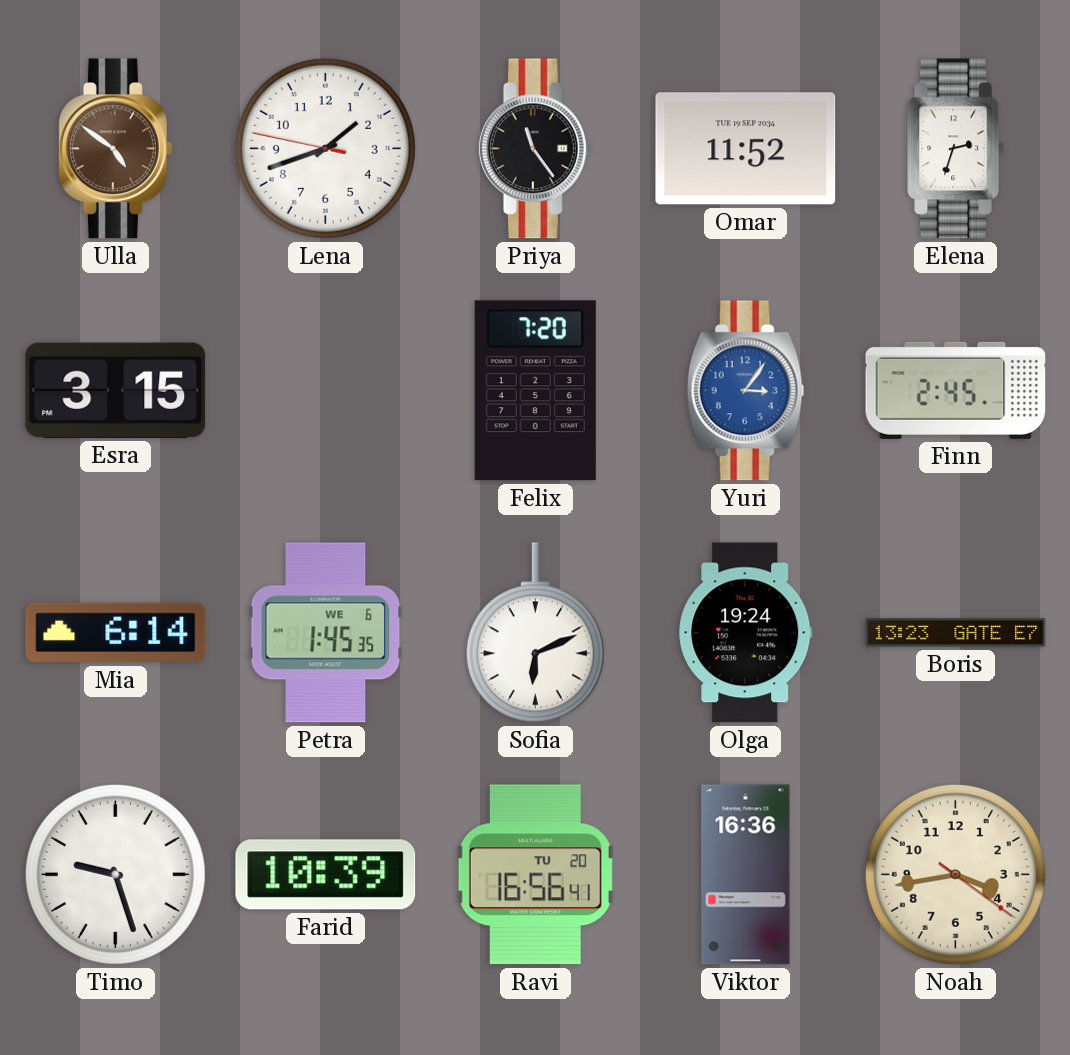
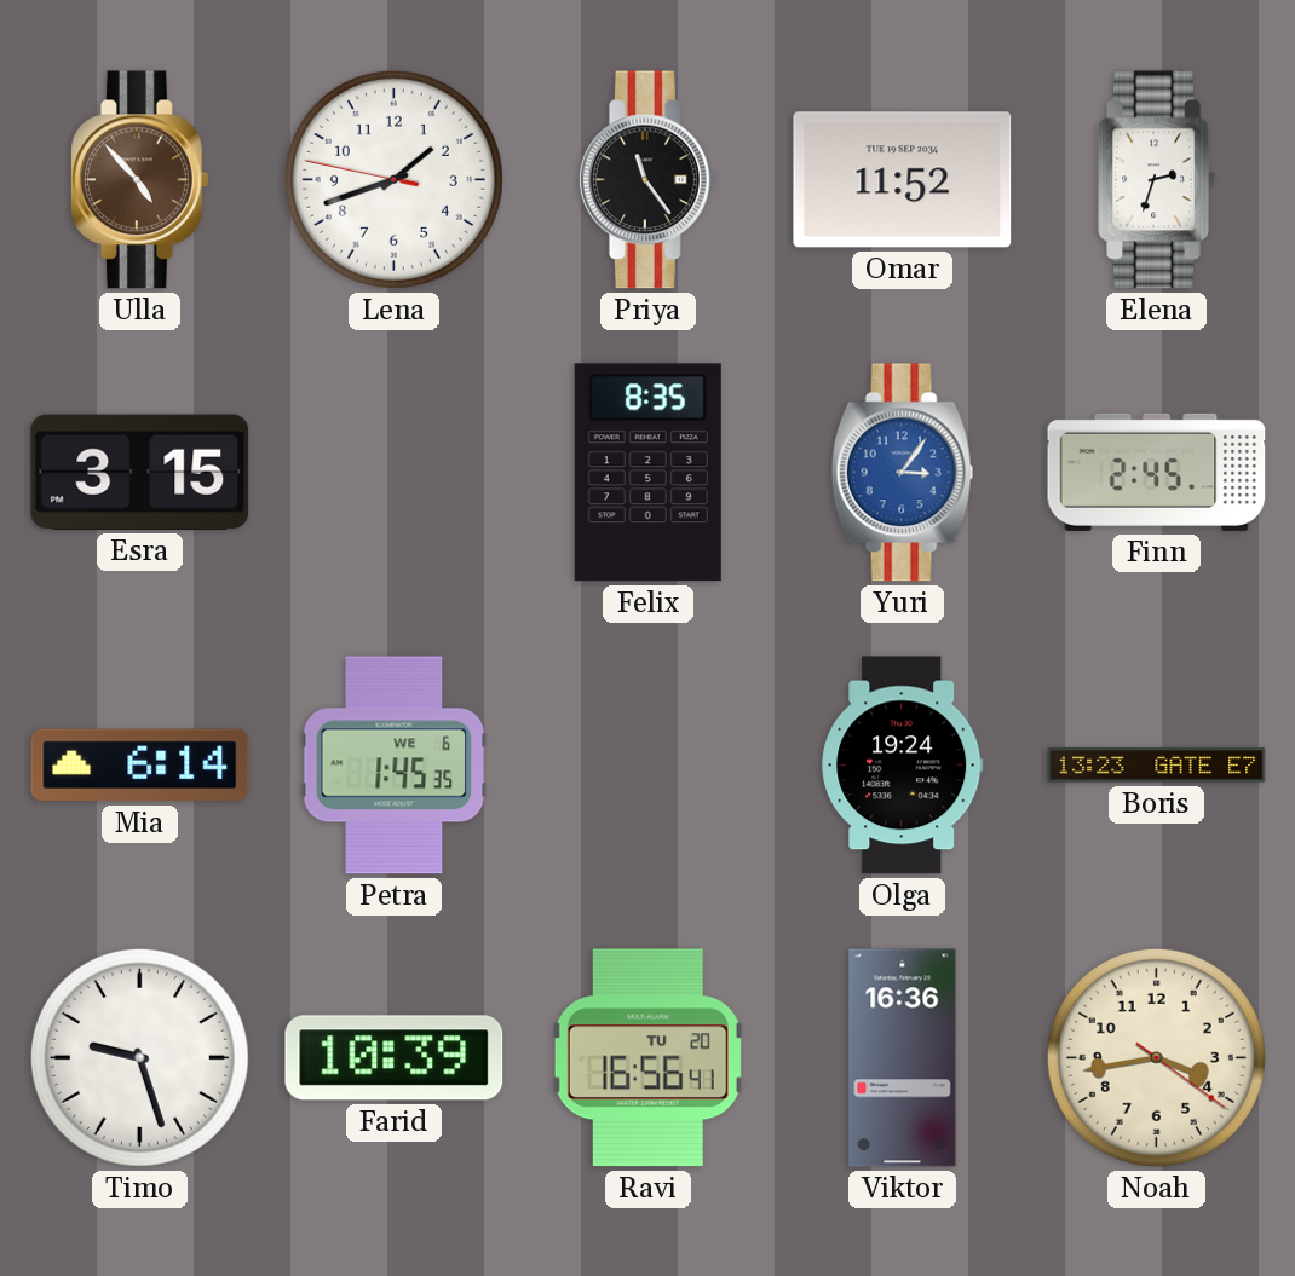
Ulla: 4:51 -> 4:53
Felix: 7:20 -> 8:35
Sofia: 6:11 -> none
